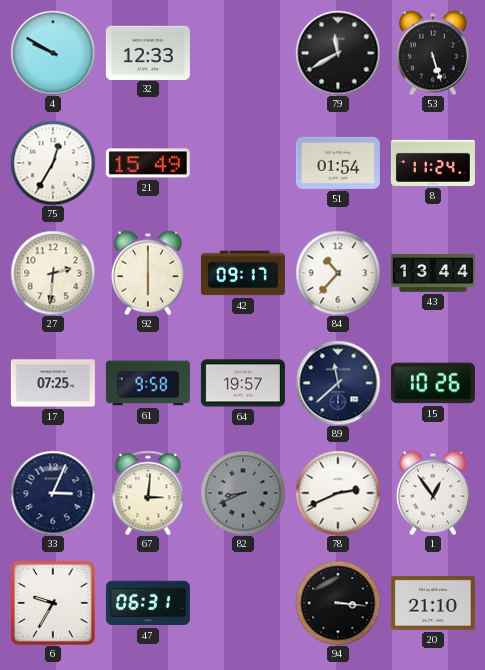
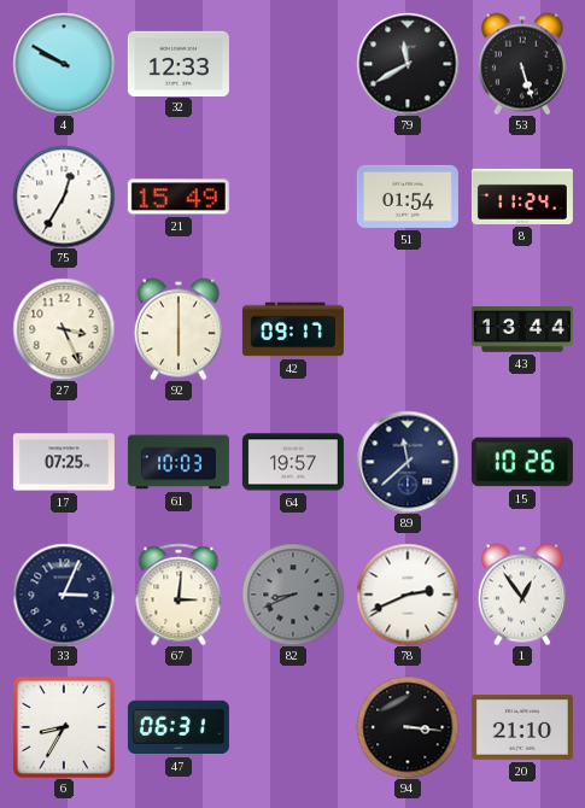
27: 2:31 -> 3:26
84: 10:37 -> none
61: 9:58 -> 10:03
6: 9:35 -> 8:35
